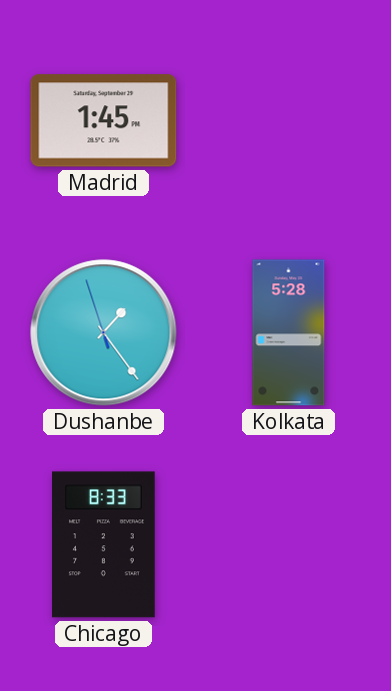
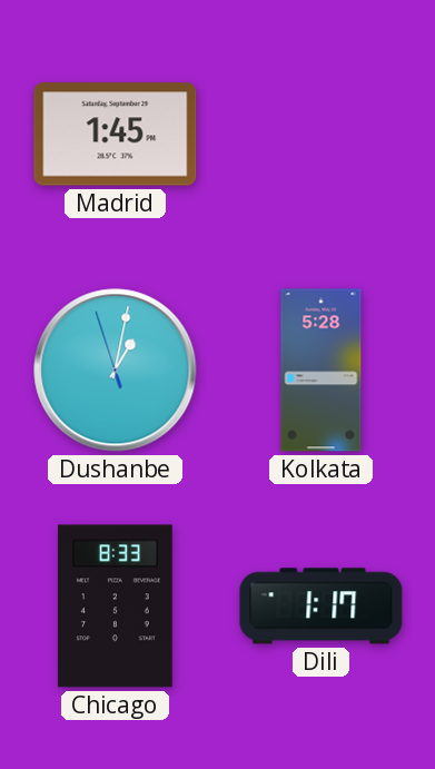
Dushanbe: 1:23 -> 1:01
Dili: none -> 1:17
